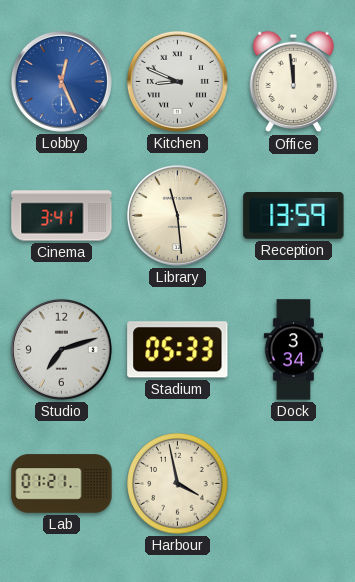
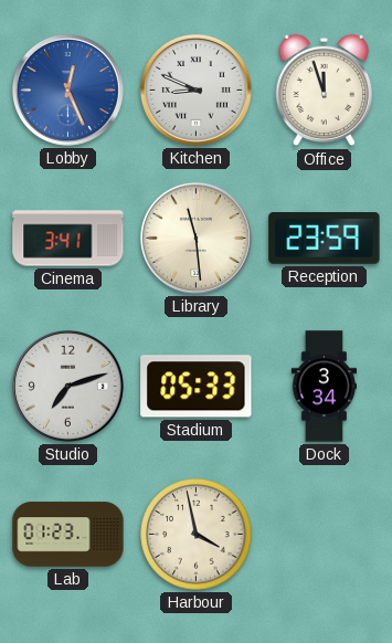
Office: 11:59 -> 11:57
Reception: 13:59 -> 23:59
Lab: 01:21 -> 01:23
